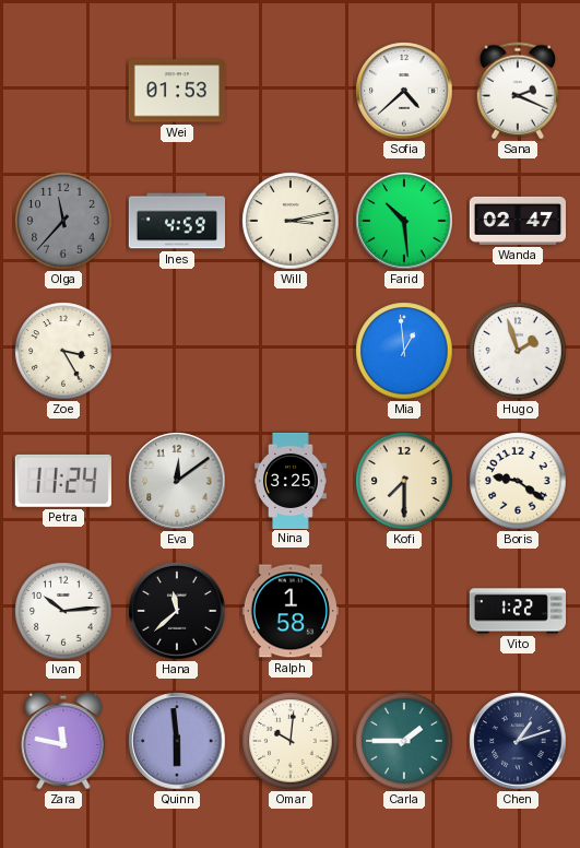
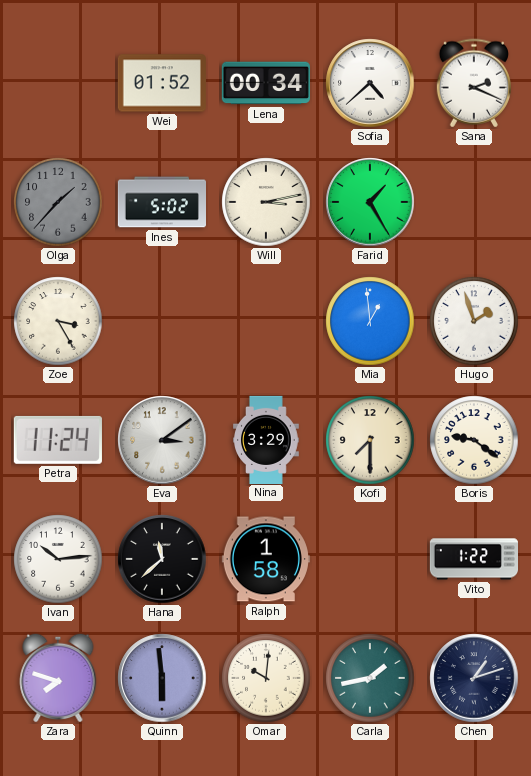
Wei: 01:53 -> 01:52
Lena: none -> 00:34
Olga: 11:37 -> 1:37
Ines: 4:59 -> 5:02
Farid: 10:29 -> 1:25
Wanda: 02:47 -> none
Eva: 12:09 -> 3:09
Nina: 3:25 -> 3:29
Zara: 11:47 -> 7:48
Carla: 1:45 -> 1:43
